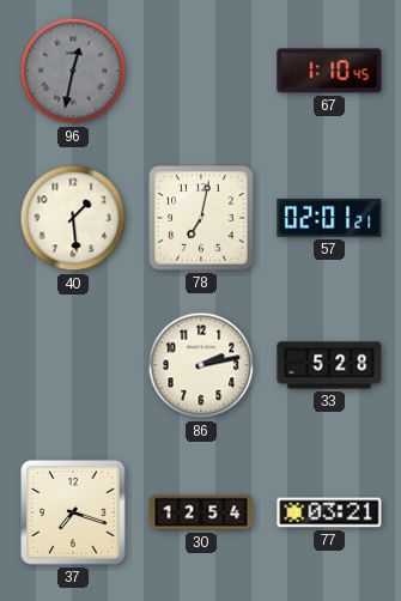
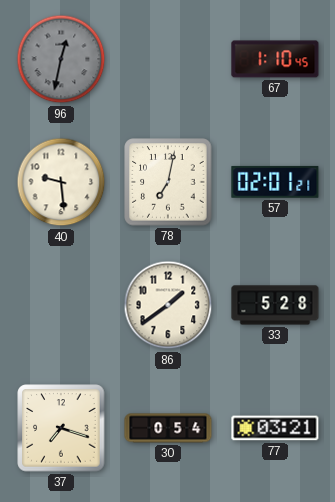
40: 1:29 -> 9:29
86: 2:13 -> 1:39
30: 12:54 -> 0:54
